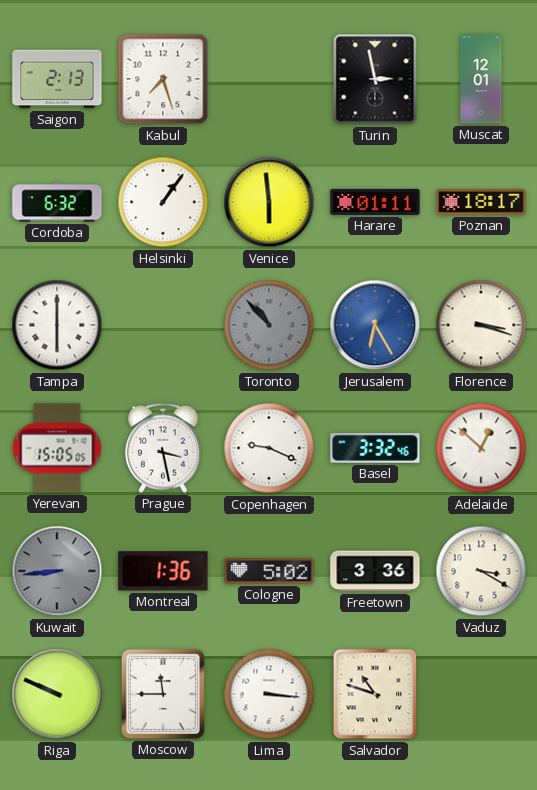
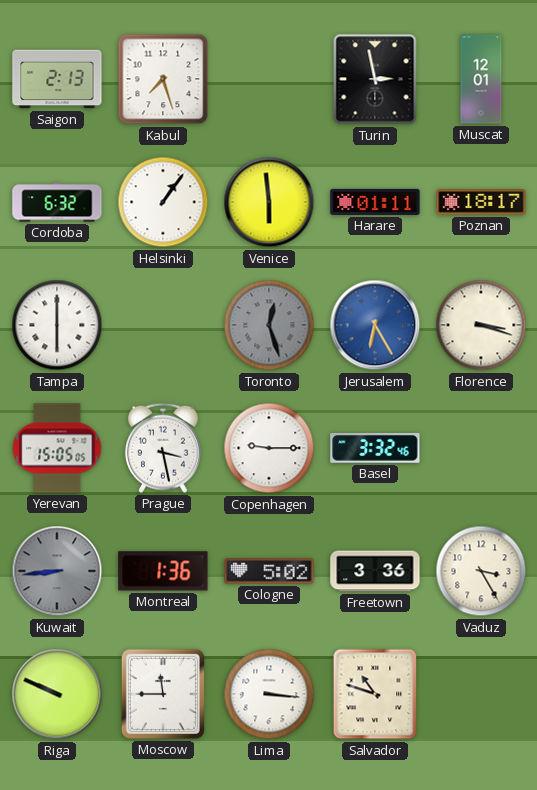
Toronto: 10:53 -> 12:27
Copenhagen: 9:19 -> 9:15
Adelaide: 12:52 -> none
Vaduz: 3:20 -> 3:25
